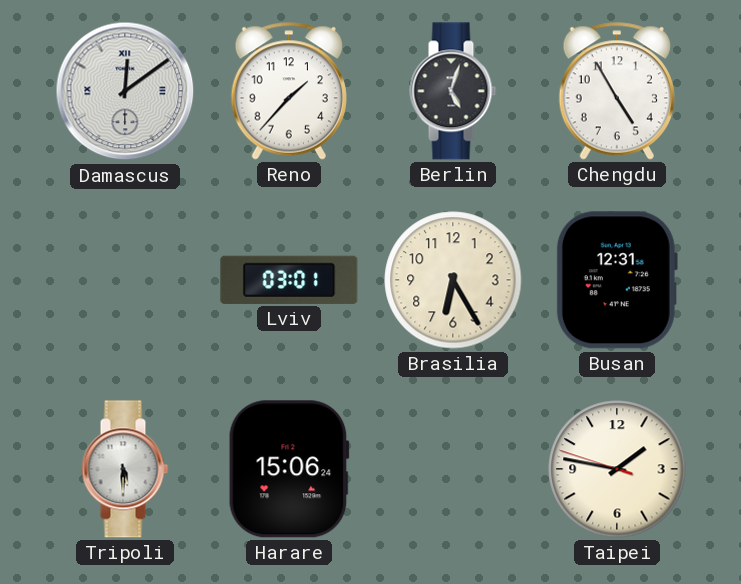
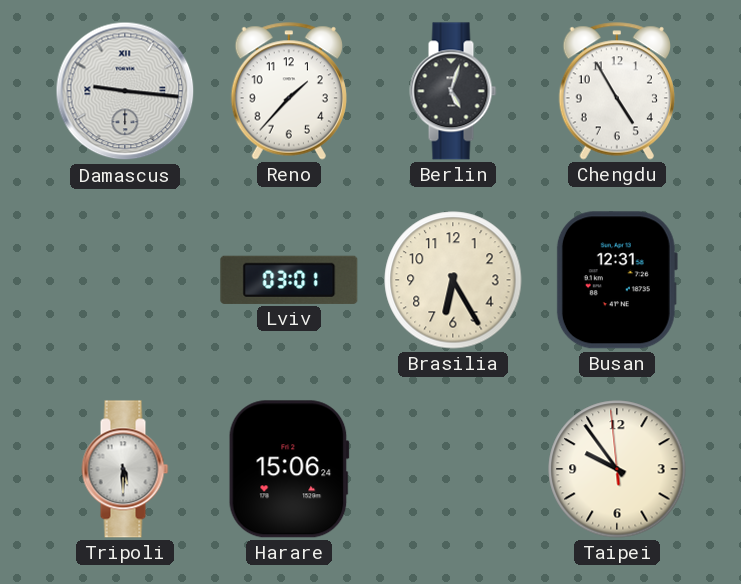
Damascus: 12:09 -> 9:16
Taipei: 1:46 -> 9:53
